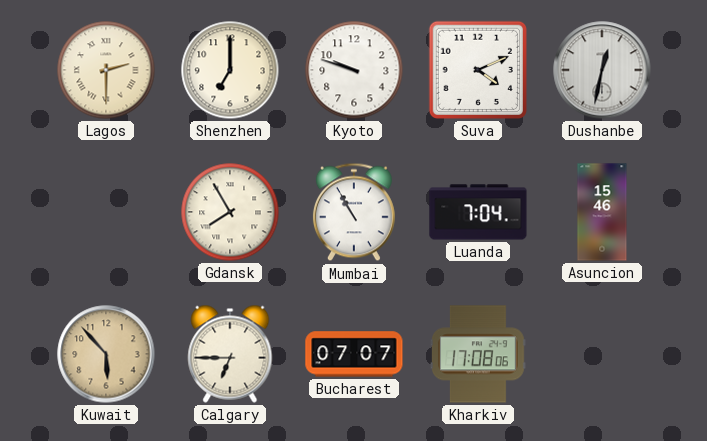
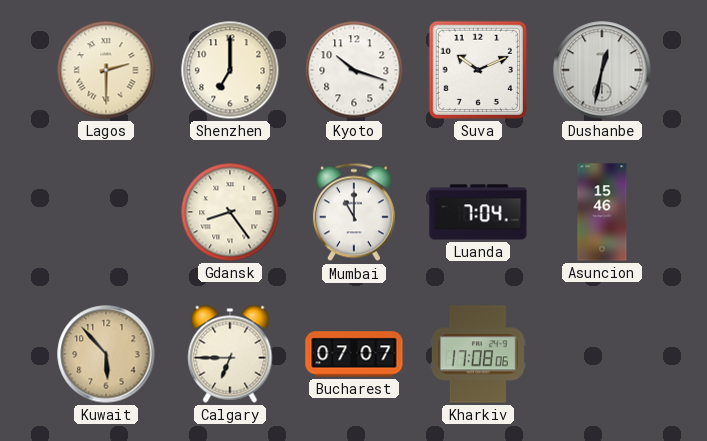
Kyoto: 9:48 -> 10:18
Suva: 4:11 -> 10:11
Gdansk: 7:55 -> 8:24
Mumbai: 10:55 -> 11:00
